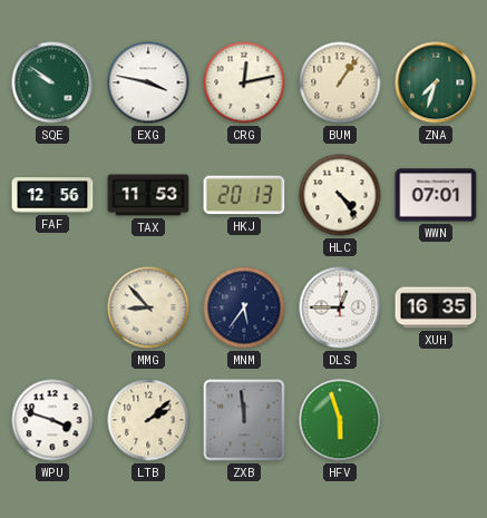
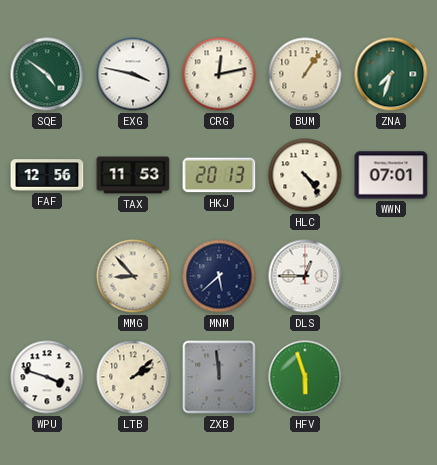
SQE: 9:51 -> 4:51
MNM: 5:36 -> 5:38
XUH: 16:35 -> none
